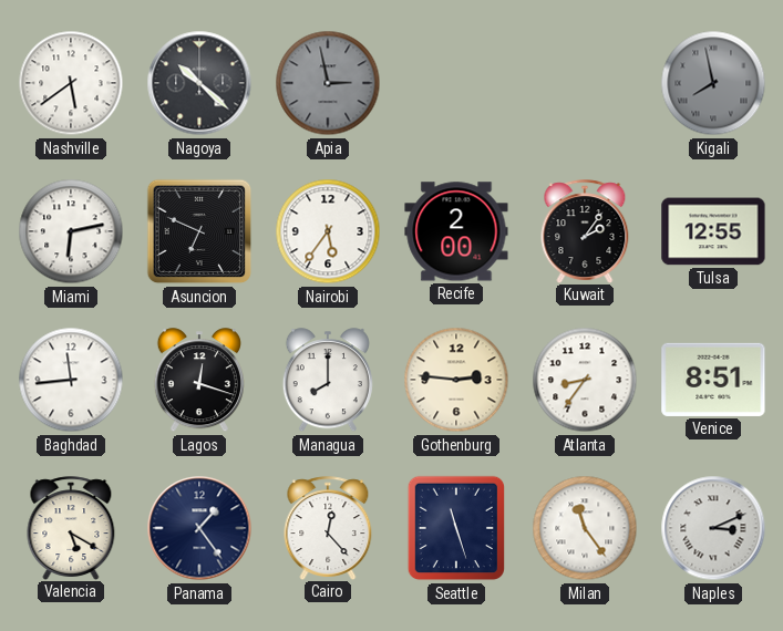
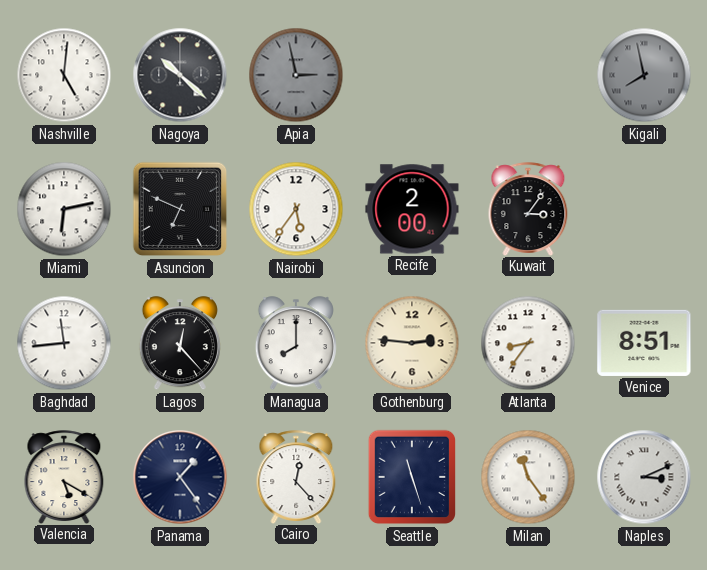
Nashville: 5:39 -> 5:01
Kuwait: 2:06 -> 3:06
Tulsa: 12:55 -> none
Lagos: 12:18 -> 12:23
